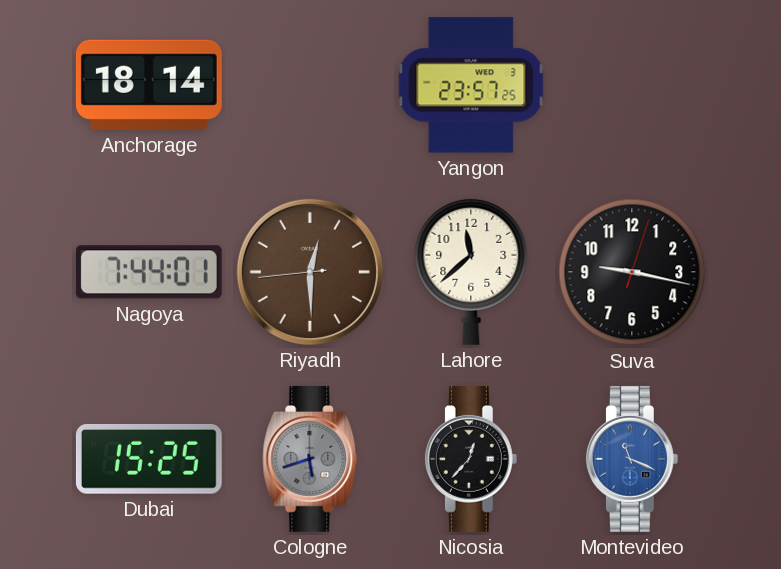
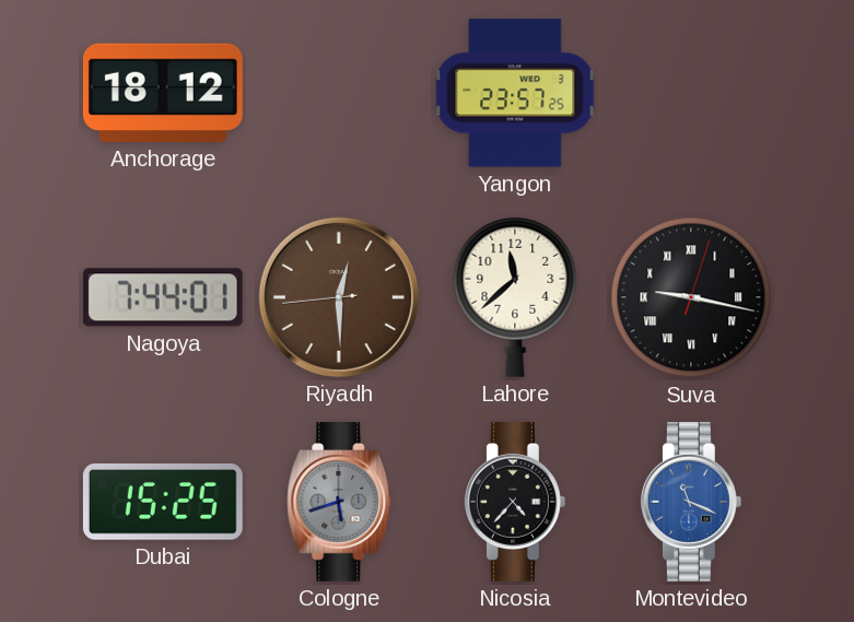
Anchorage: 18:14 -> 18:12
Suva numerals: Arabic -> Roman
Nicosia: 12:37 -> 4:37
